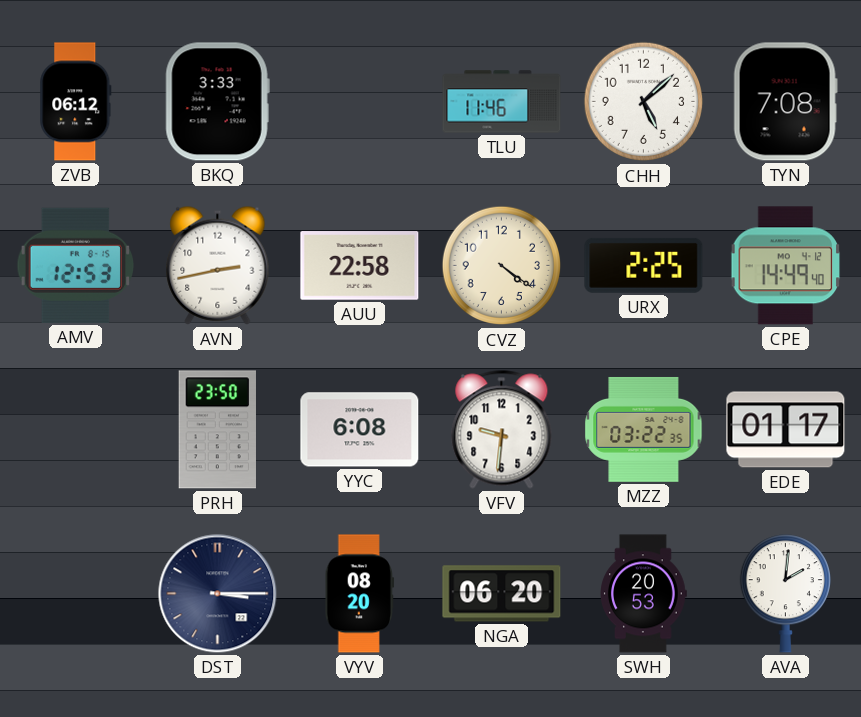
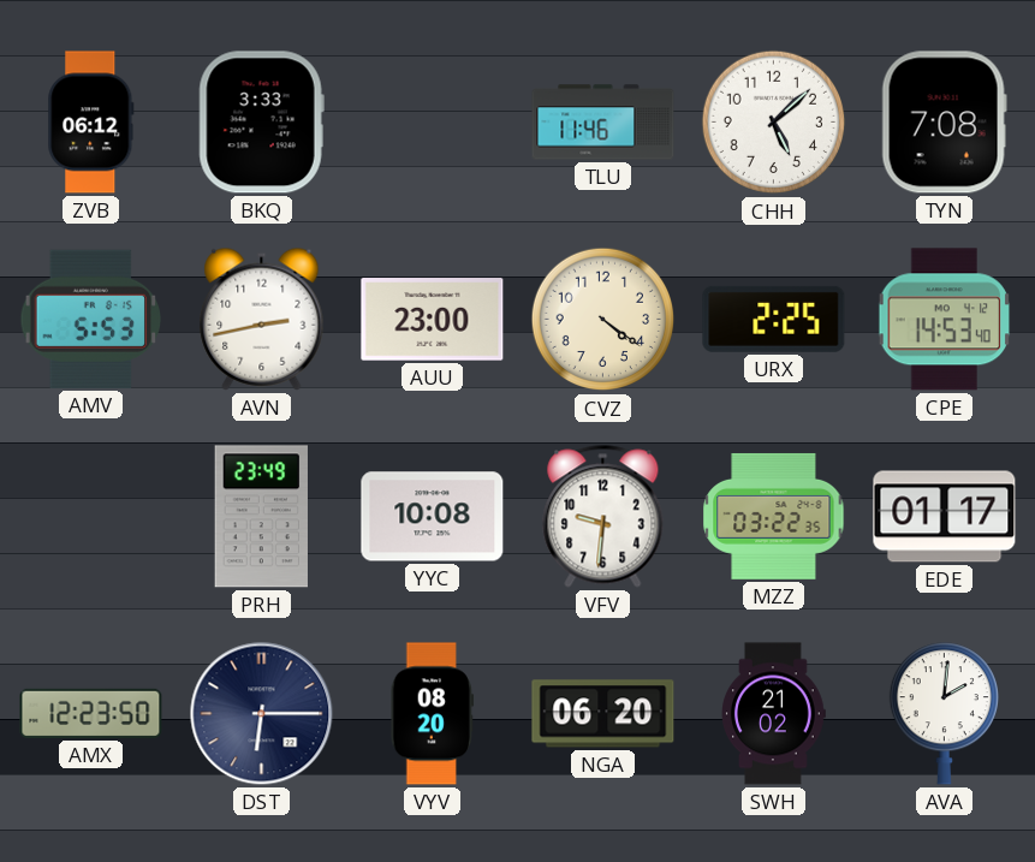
AMV: 12:53 -> 5:53
AUU: 22:58 -> 23:00
CPE: 14:49 -> 14:53
PRH: 23:50 -> 23:49
YYC: 6:08 -> 10:08
AMX: none -> 12:23
DST: 3:15 -> 6:15
SWH: 20:53 -> 21:02
